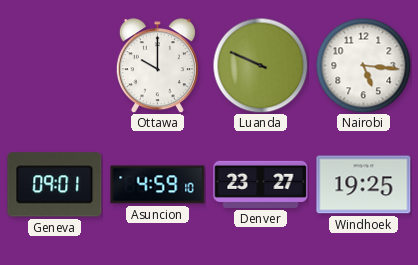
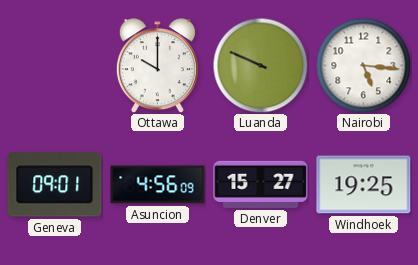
Asuncion: 4:59 -> 4:56
Denver: 23:27 -> 15:27
